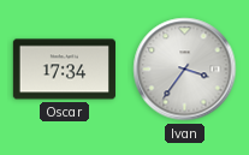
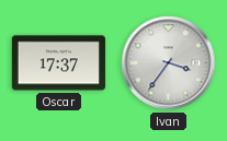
Oscar: 17:34 -> 17:37
